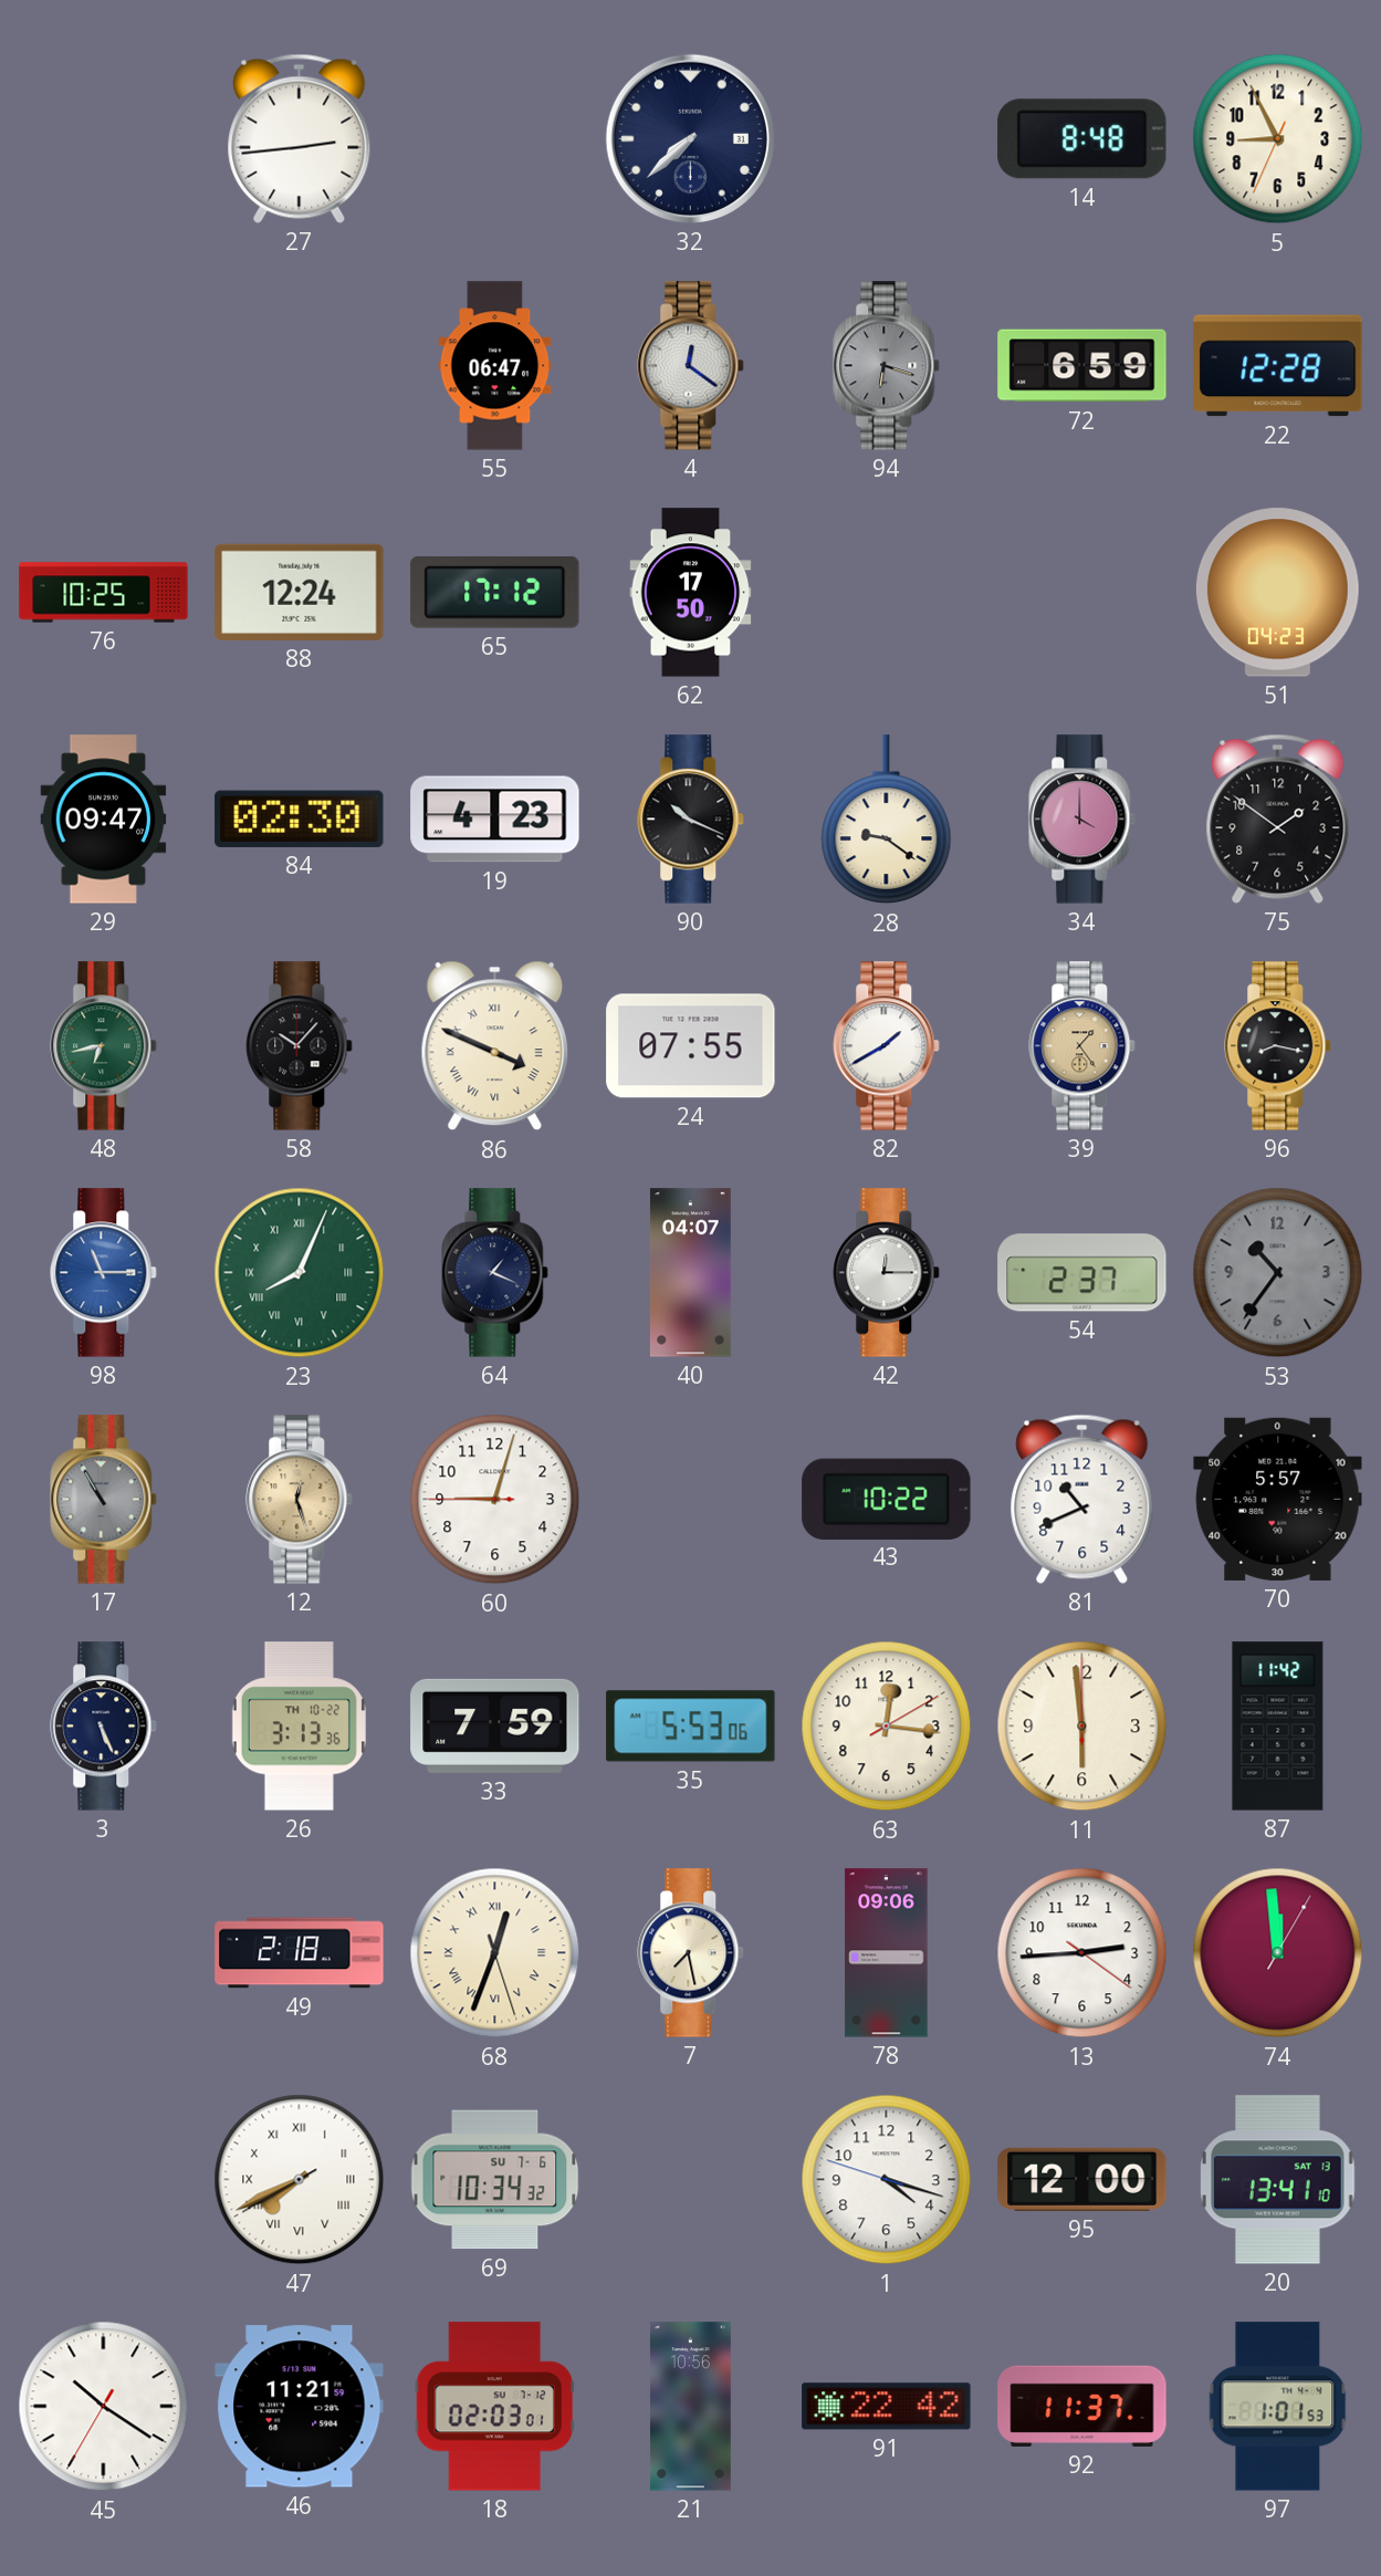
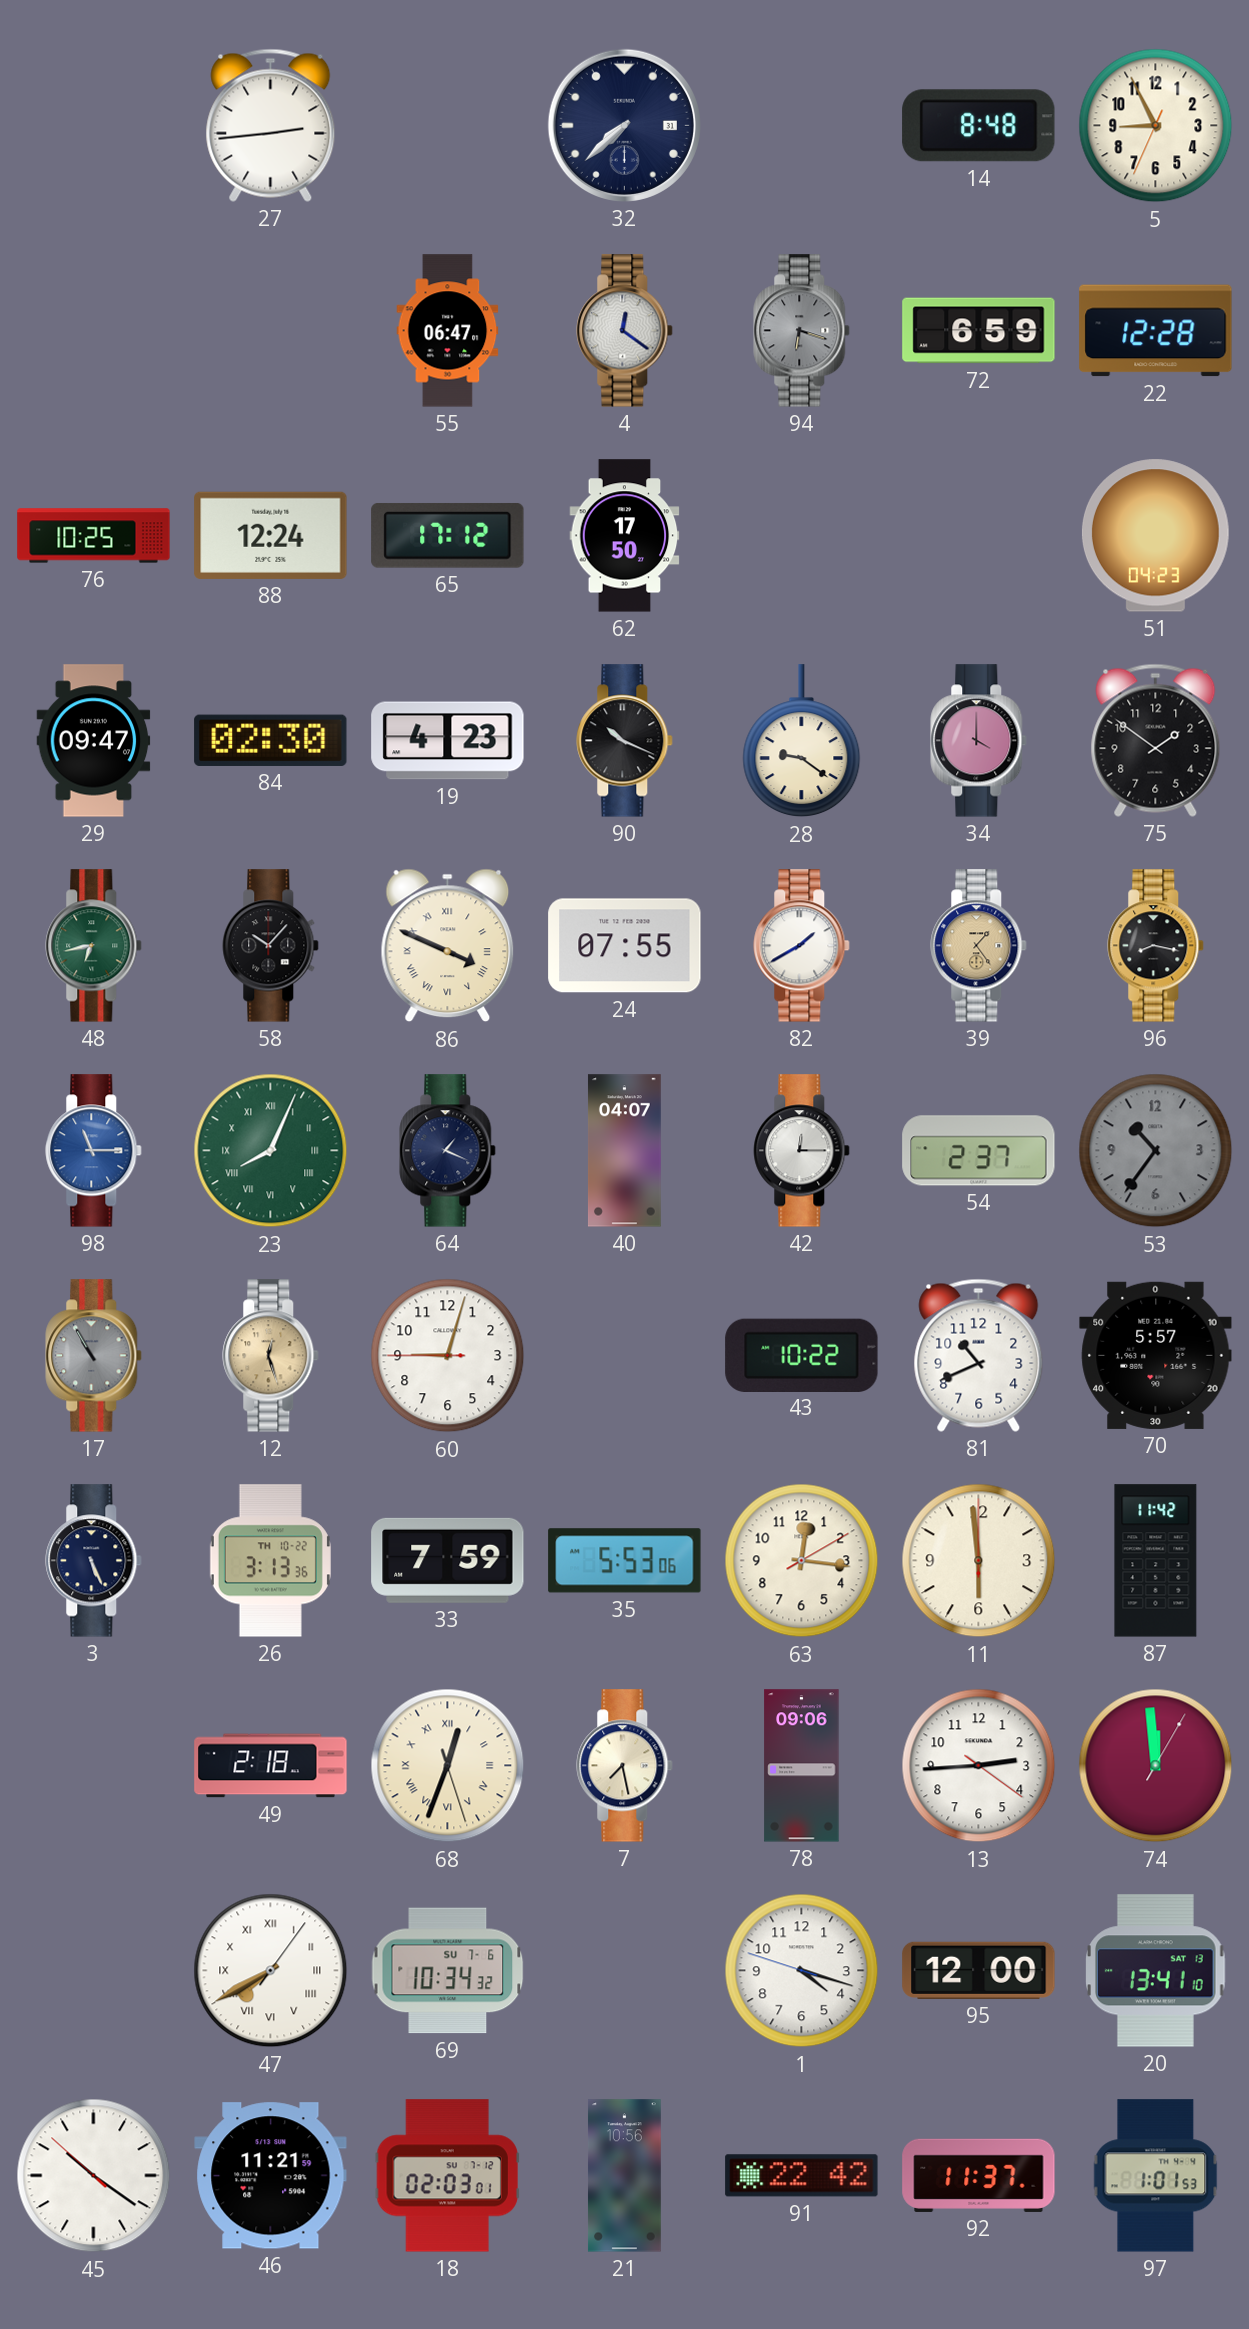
47: 7:40:40 -> 7:40:06
45: 10:20:35 -> 10:20:52
